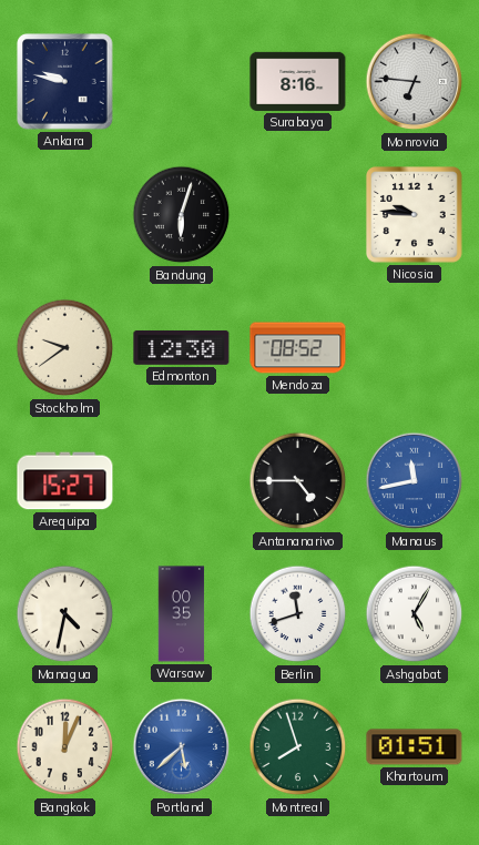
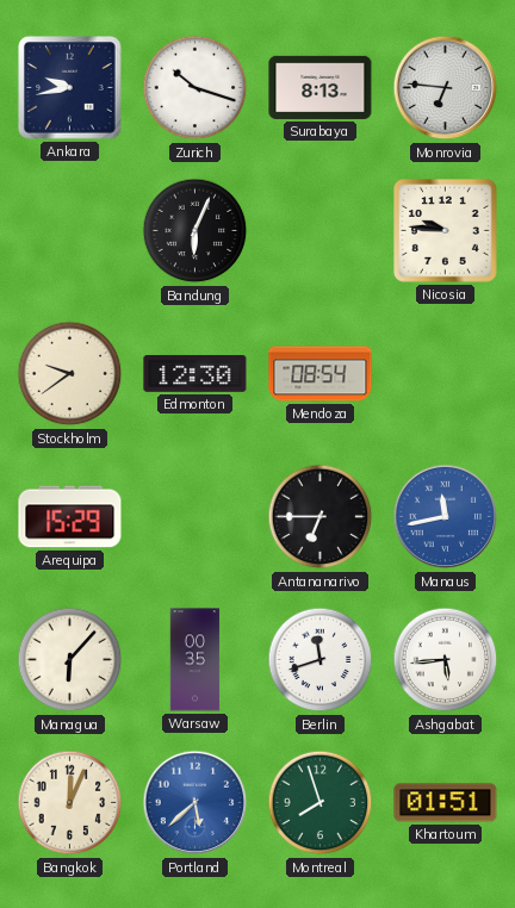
Ankara: 9:47 -> 9:43
Zurich: none -> 10:18
Surabaya: 8:16 -> 8:13
Bandung: 6:03 -> 6:04
Mendoza: 08:52 -> 08:54
Arequipa: 15:27 -> 15:29
Antananarivo: 4:45 -> 6:45
Managua: 4:32 -> 6:07
Ashgabat: 5:05 -> 5:44
